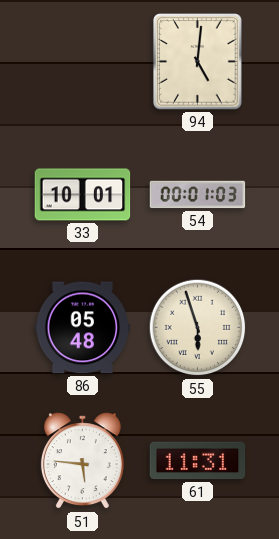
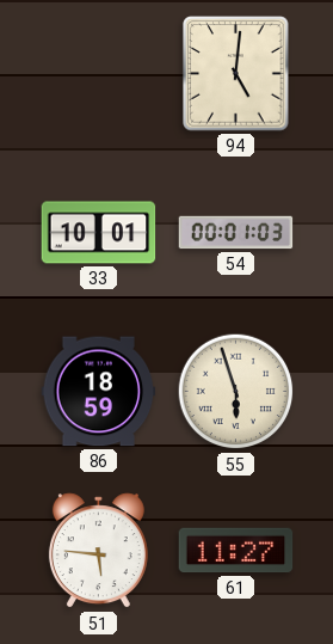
86: 05:48 -> 18:59
61: 11:31 -> 11:27
